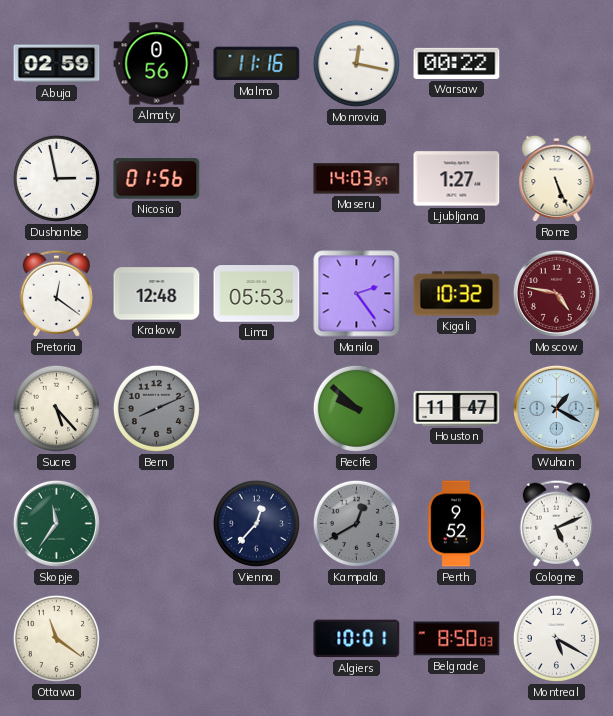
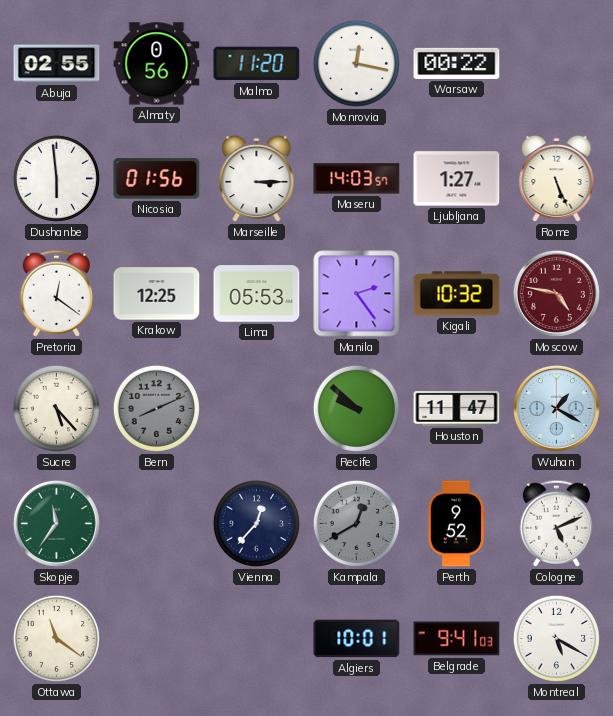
Abuja: 02:59 -> 02:55
Malmo: 11:16 -> 11:20
Dushanbe: 2:58 -> 5:59
Marseille: none -> 3:15
Krakow: 12:48 -> 12:25
Belgrade: 8:50 -> 9:41
